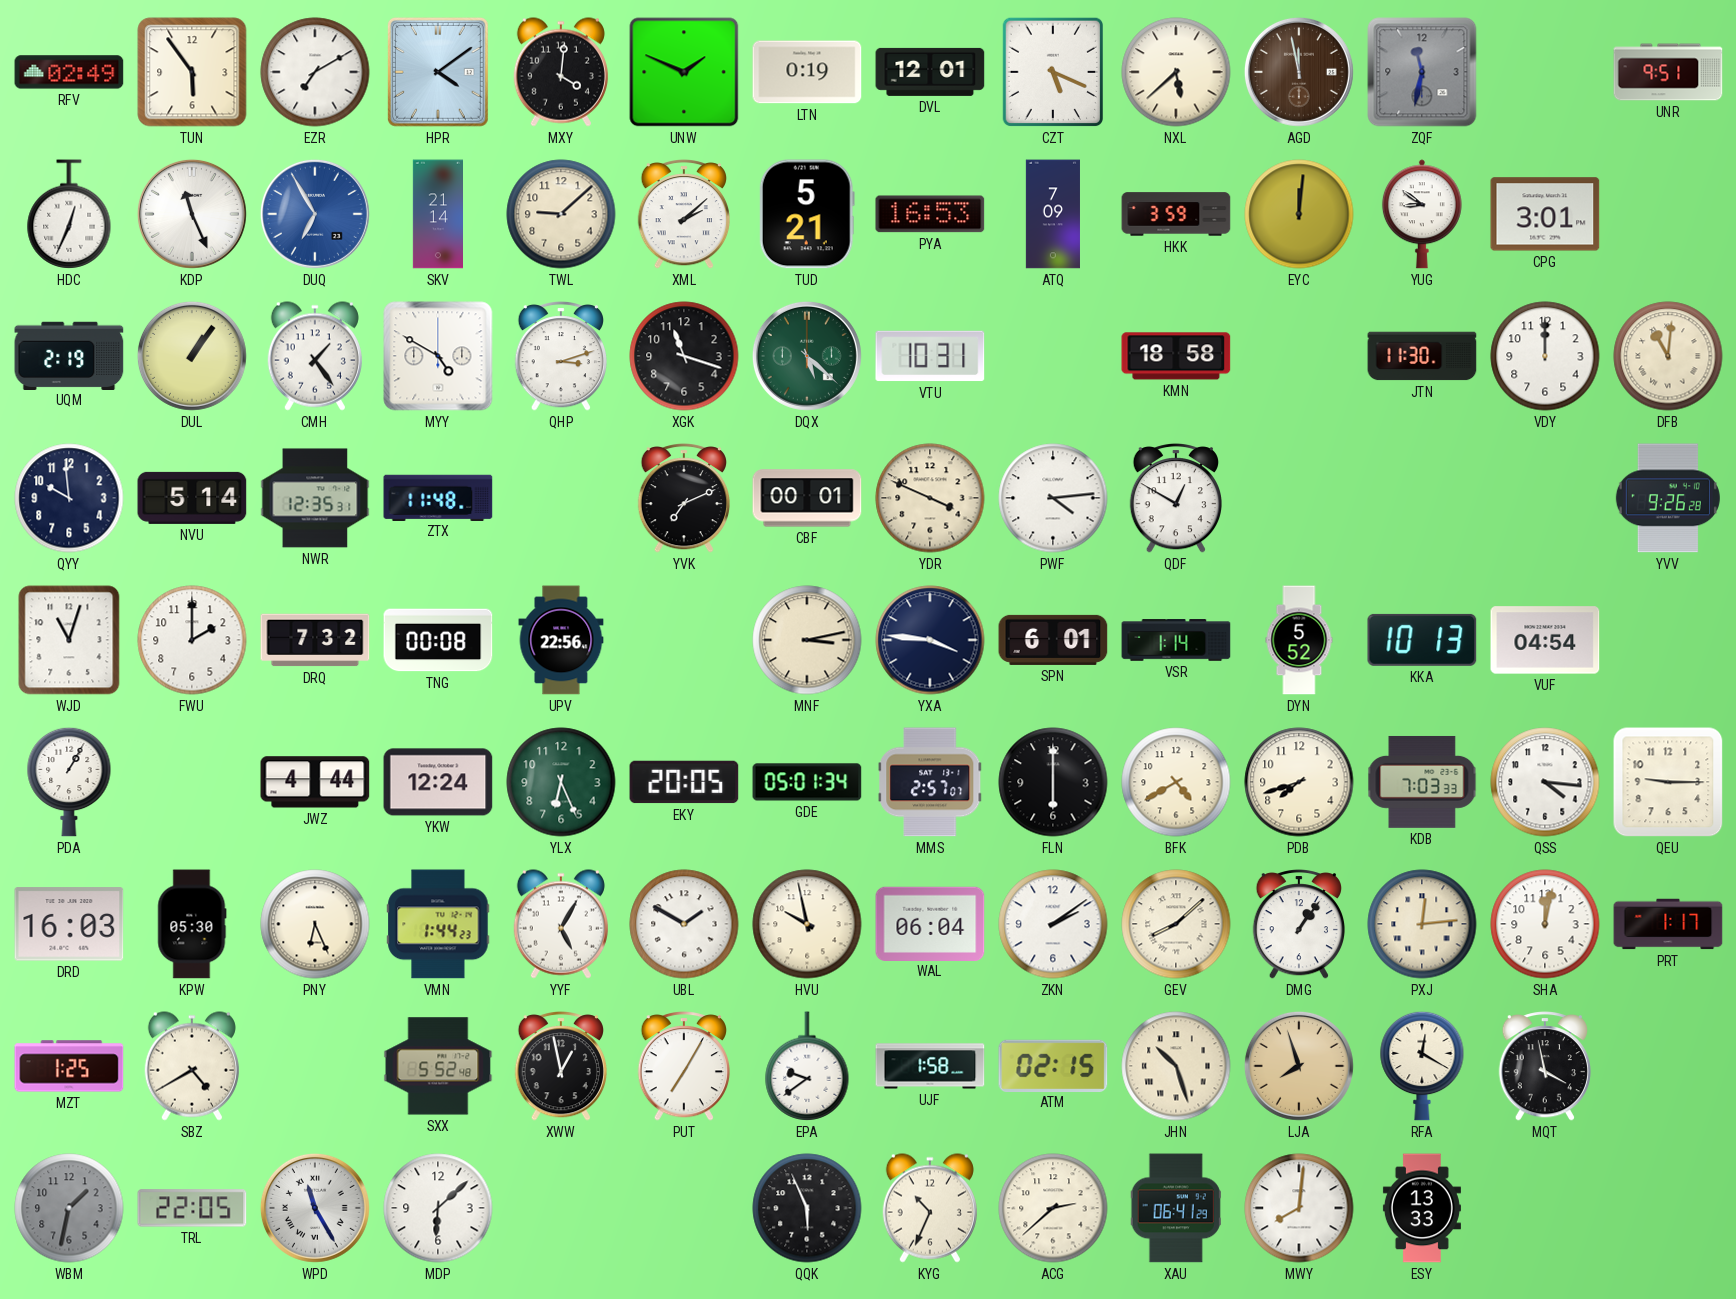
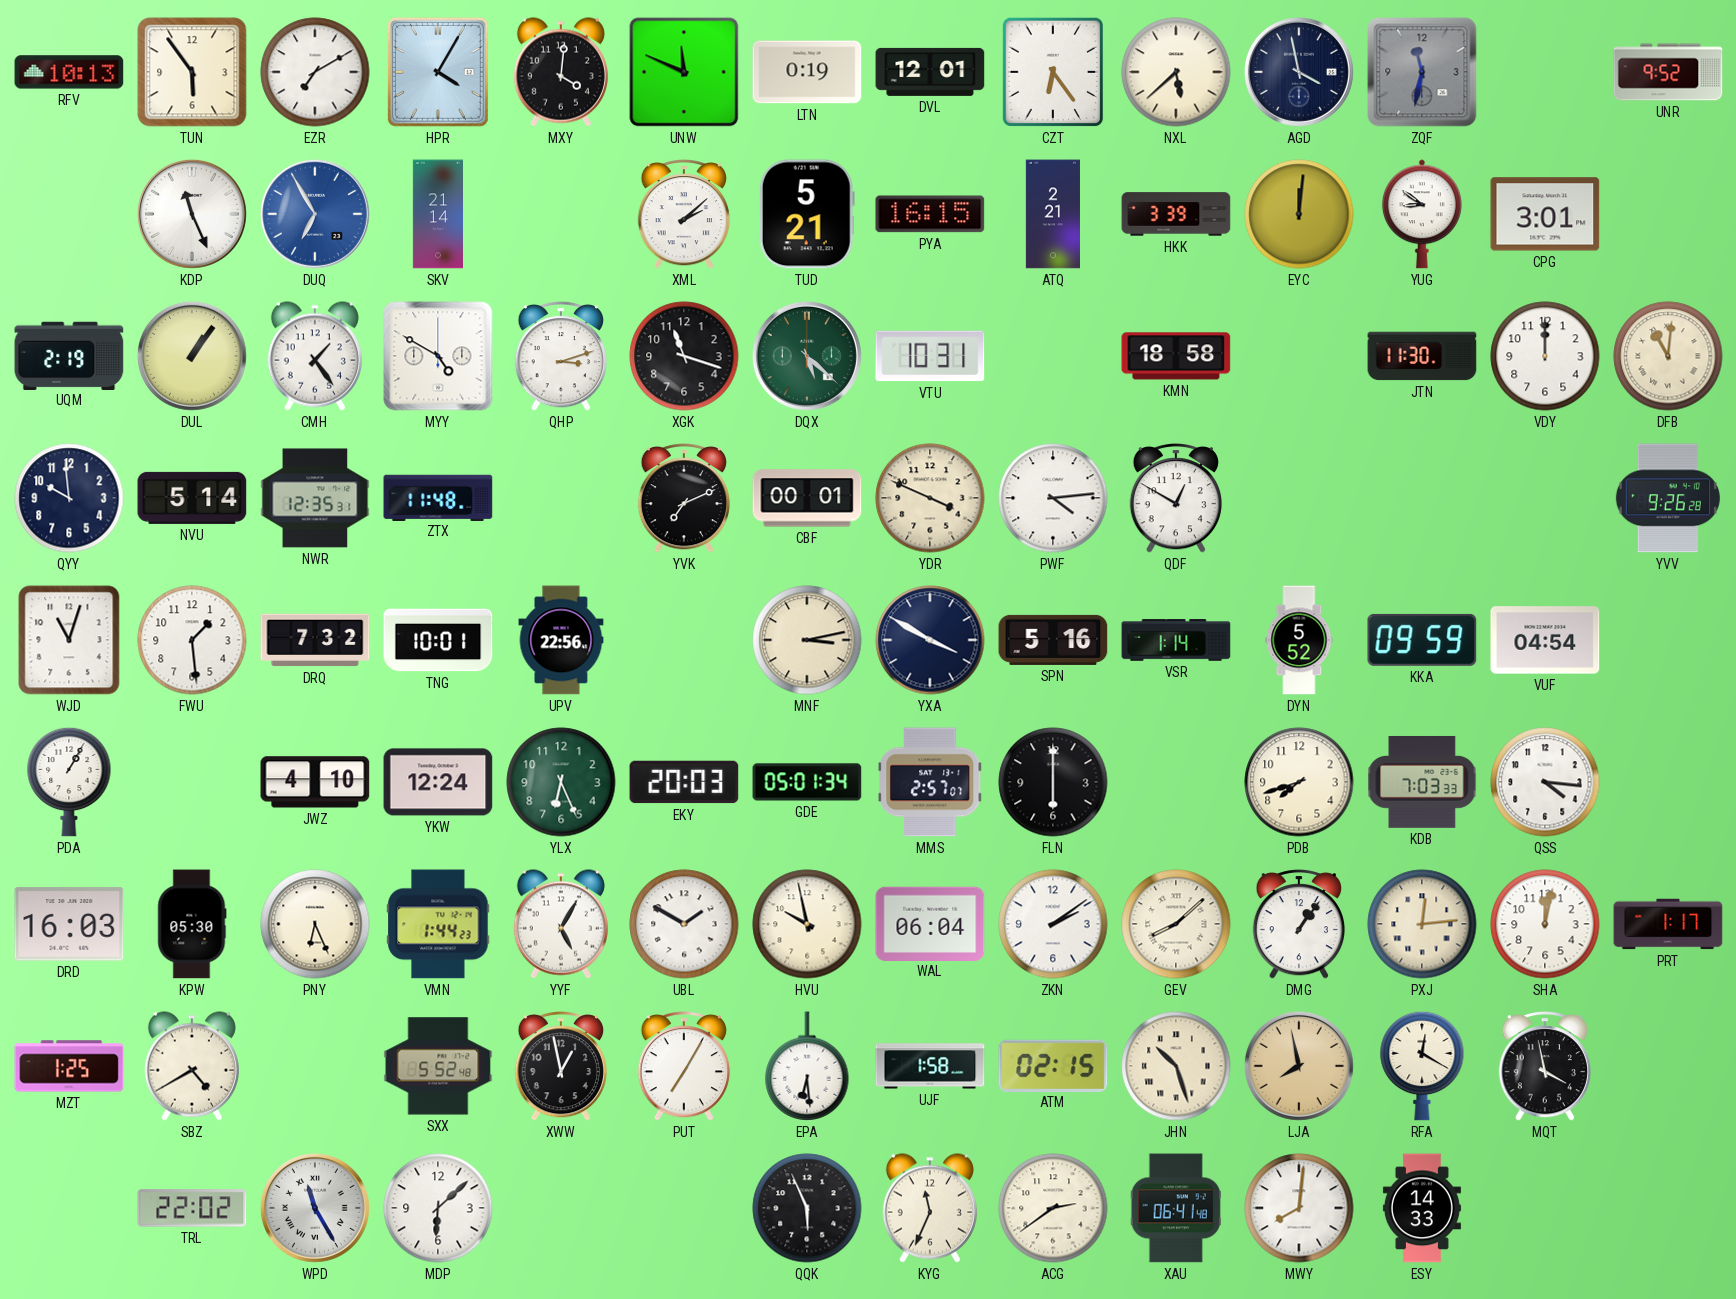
RFV: 02:49 -> 10:13
HPR: 4:09 -> 4:05
UNW: 1:49 -> 11:49
CZT: 5:19 -> 6:24
AGD: 11:58 -> 3:58
AGD dial: brown -> navy
UNR: 9:51 -> 9:52
HDC: 12:34 -> none
TWL: 9:08 -> none
PYA: 16:53 -> 16:15
ATQ: 7:09 -> 2:21
HKK: 3:59 -> 3:39
FWU: 2:00 -> 1:29
TNG: 00:08 -> 10:01
YXA: 3:46 -> 3:50
SPN: 6:01 -> 5:16
KKA: 10:13 -> 09:59
JWZ: 4:44 -> 4:10
EKY: 20:05 -> 20:03
BFK: 4:40 -> none
QEU: 9:15 -> none
EPA: 9:39 -> 6:29
LJA: 7:57 -> 7:58
WBM: 1:32 -> none
TRL: 22:05 -> 22:02
KYG: 10:34 -> 11:34
ACG: 2:38 -> 2:39
XAU: 06:41:29 -> 06:41:48
ESY: 13:33 -> 14:33
